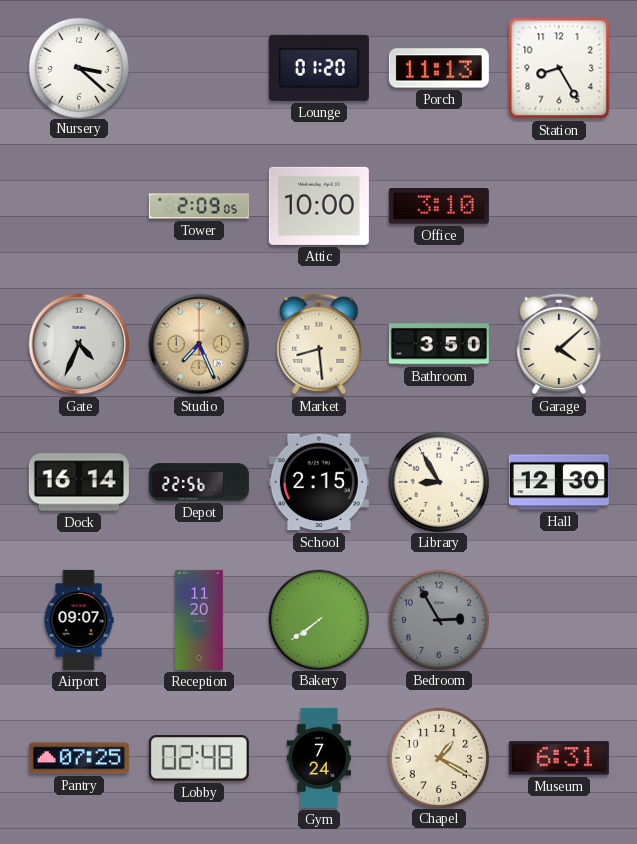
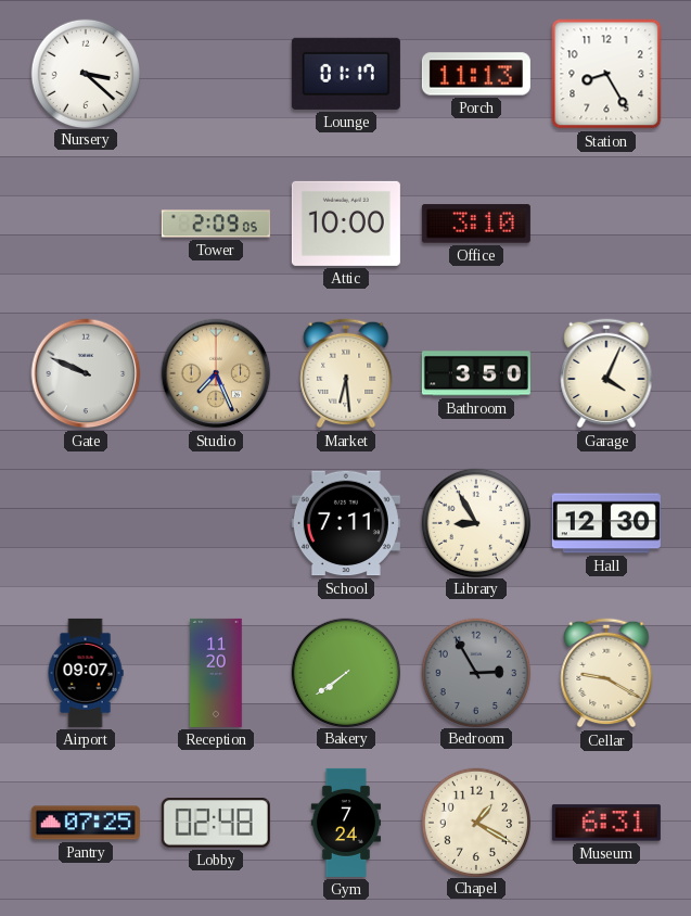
Lounge: 01:20 -> 01:17
Gate: 4:34 -> 9:49
Market: 8:29 -> 6:29
Garage: 4:08 -> 4:04
Dock: 16:14 -> none
Depot: 22:56 -> none
School: 2:15 -> 7:11
Cellar: none -> 9:20
